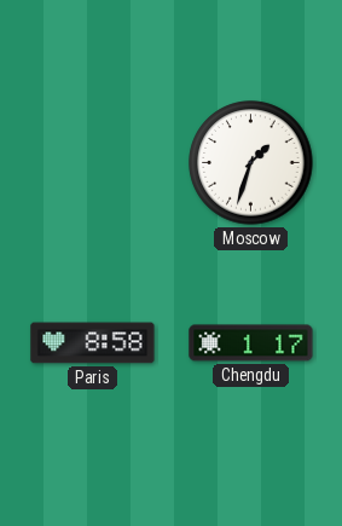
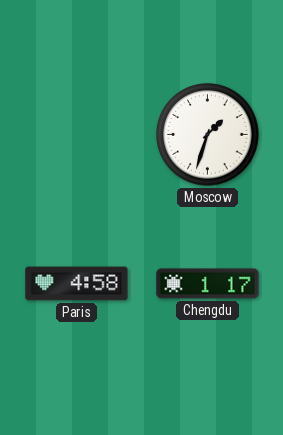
Paris: 8:58 -> 4:58
